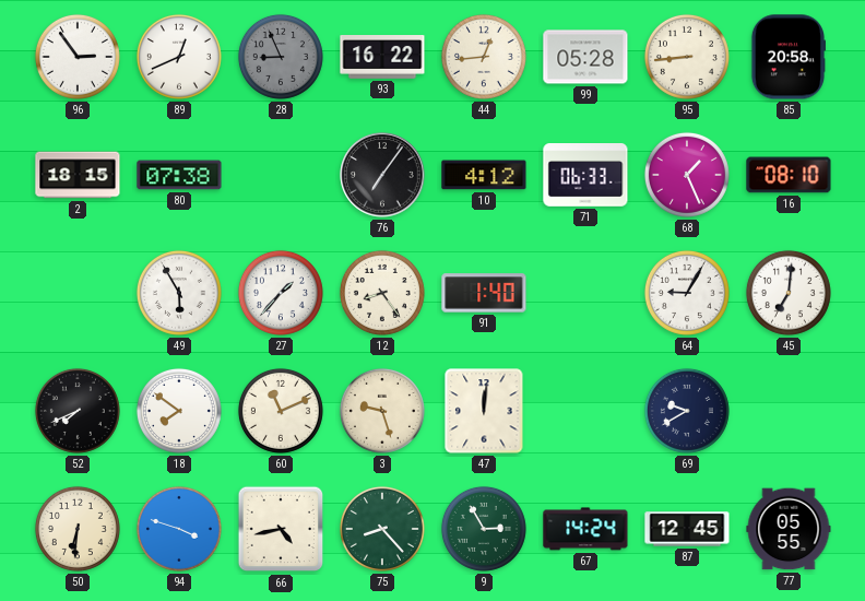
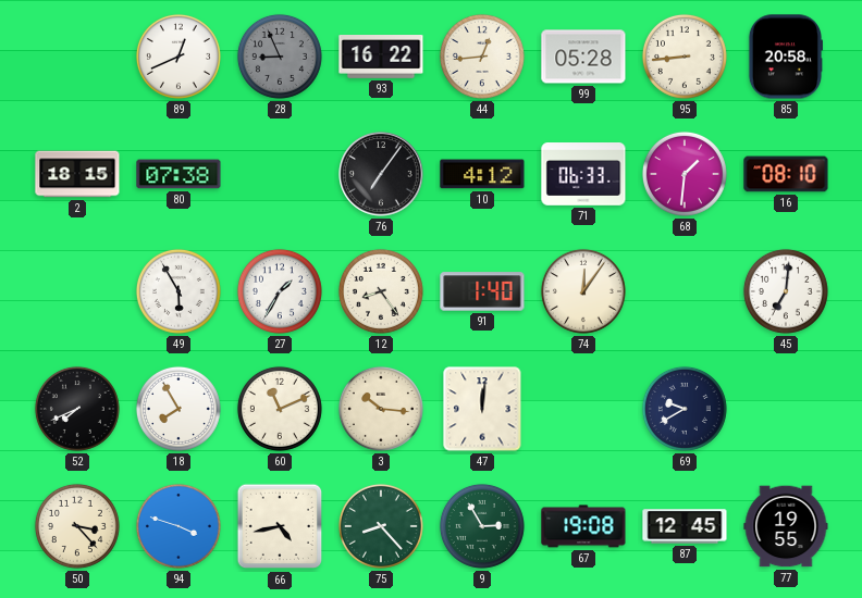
96: 2:54 -> none
68: 1:26 -> 1:31
27: 1:37 -> 1:35
74: none -> 12:06
64: 9:05 -> none
18: 7:51 -> 7:55
3: 9:27 -> 10:16
50: 6:31 -> 3:23
67: 14:24 -> 19:08
77: 05:55 -> 19:55
